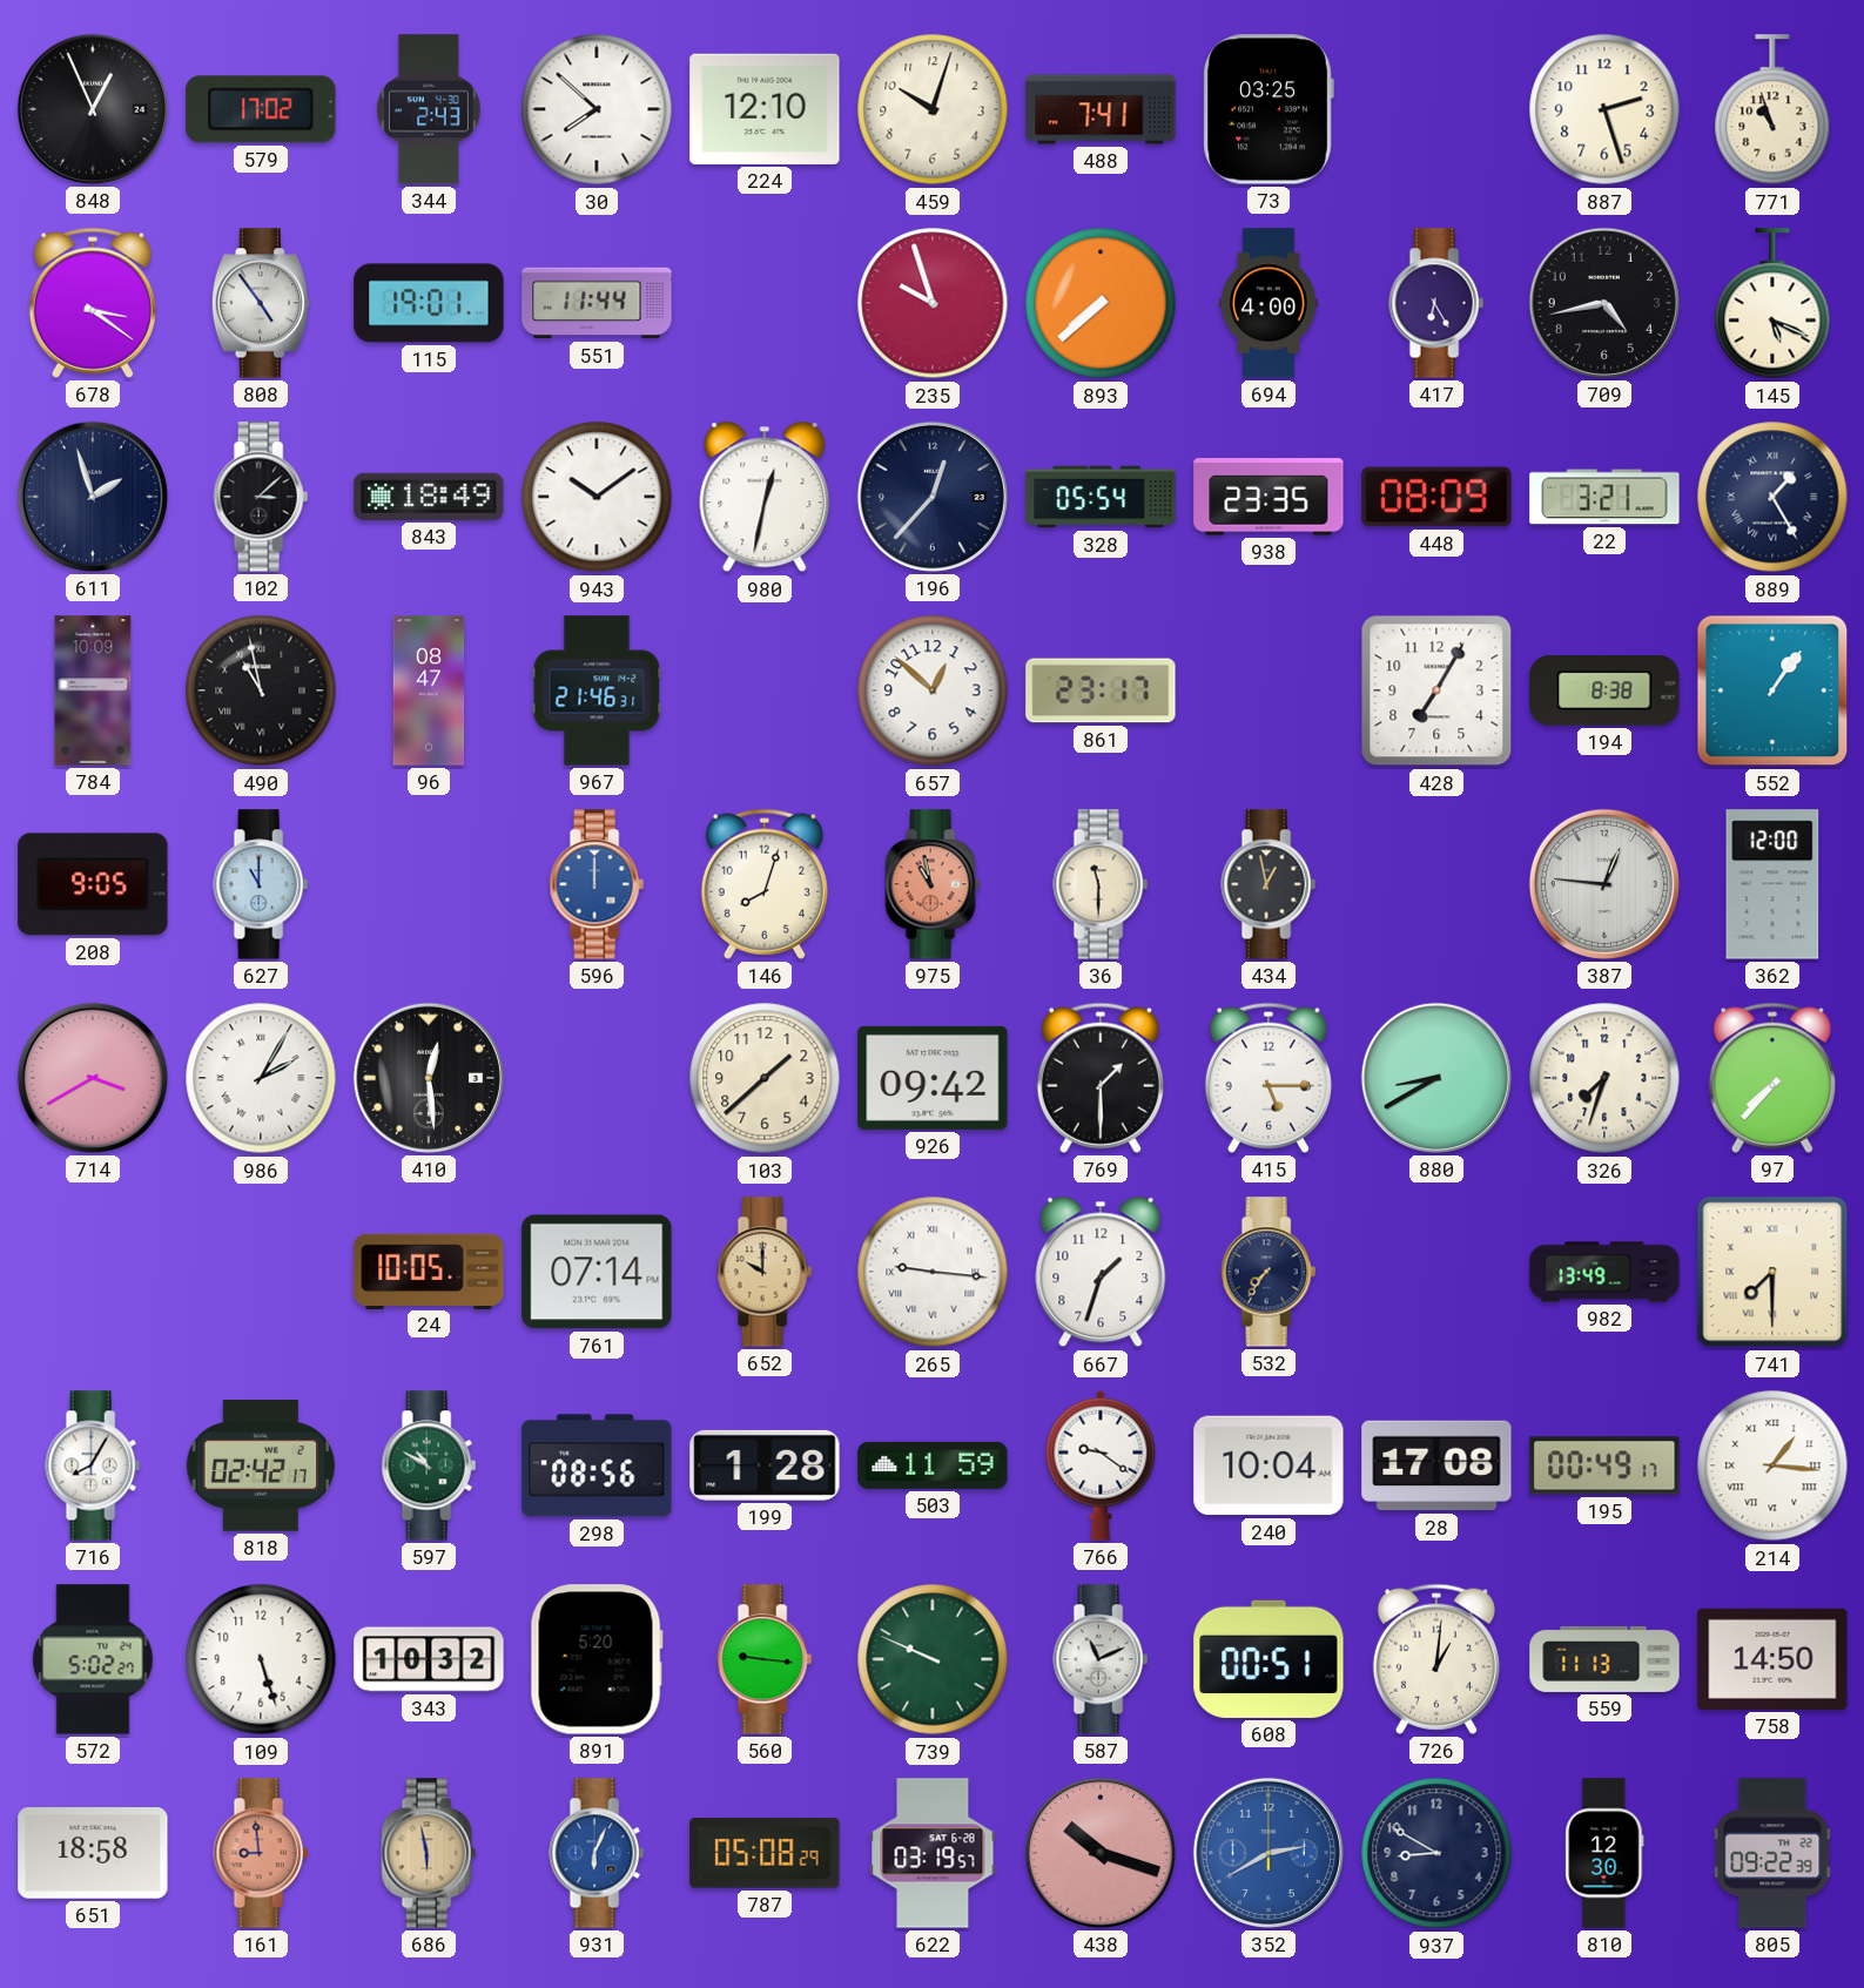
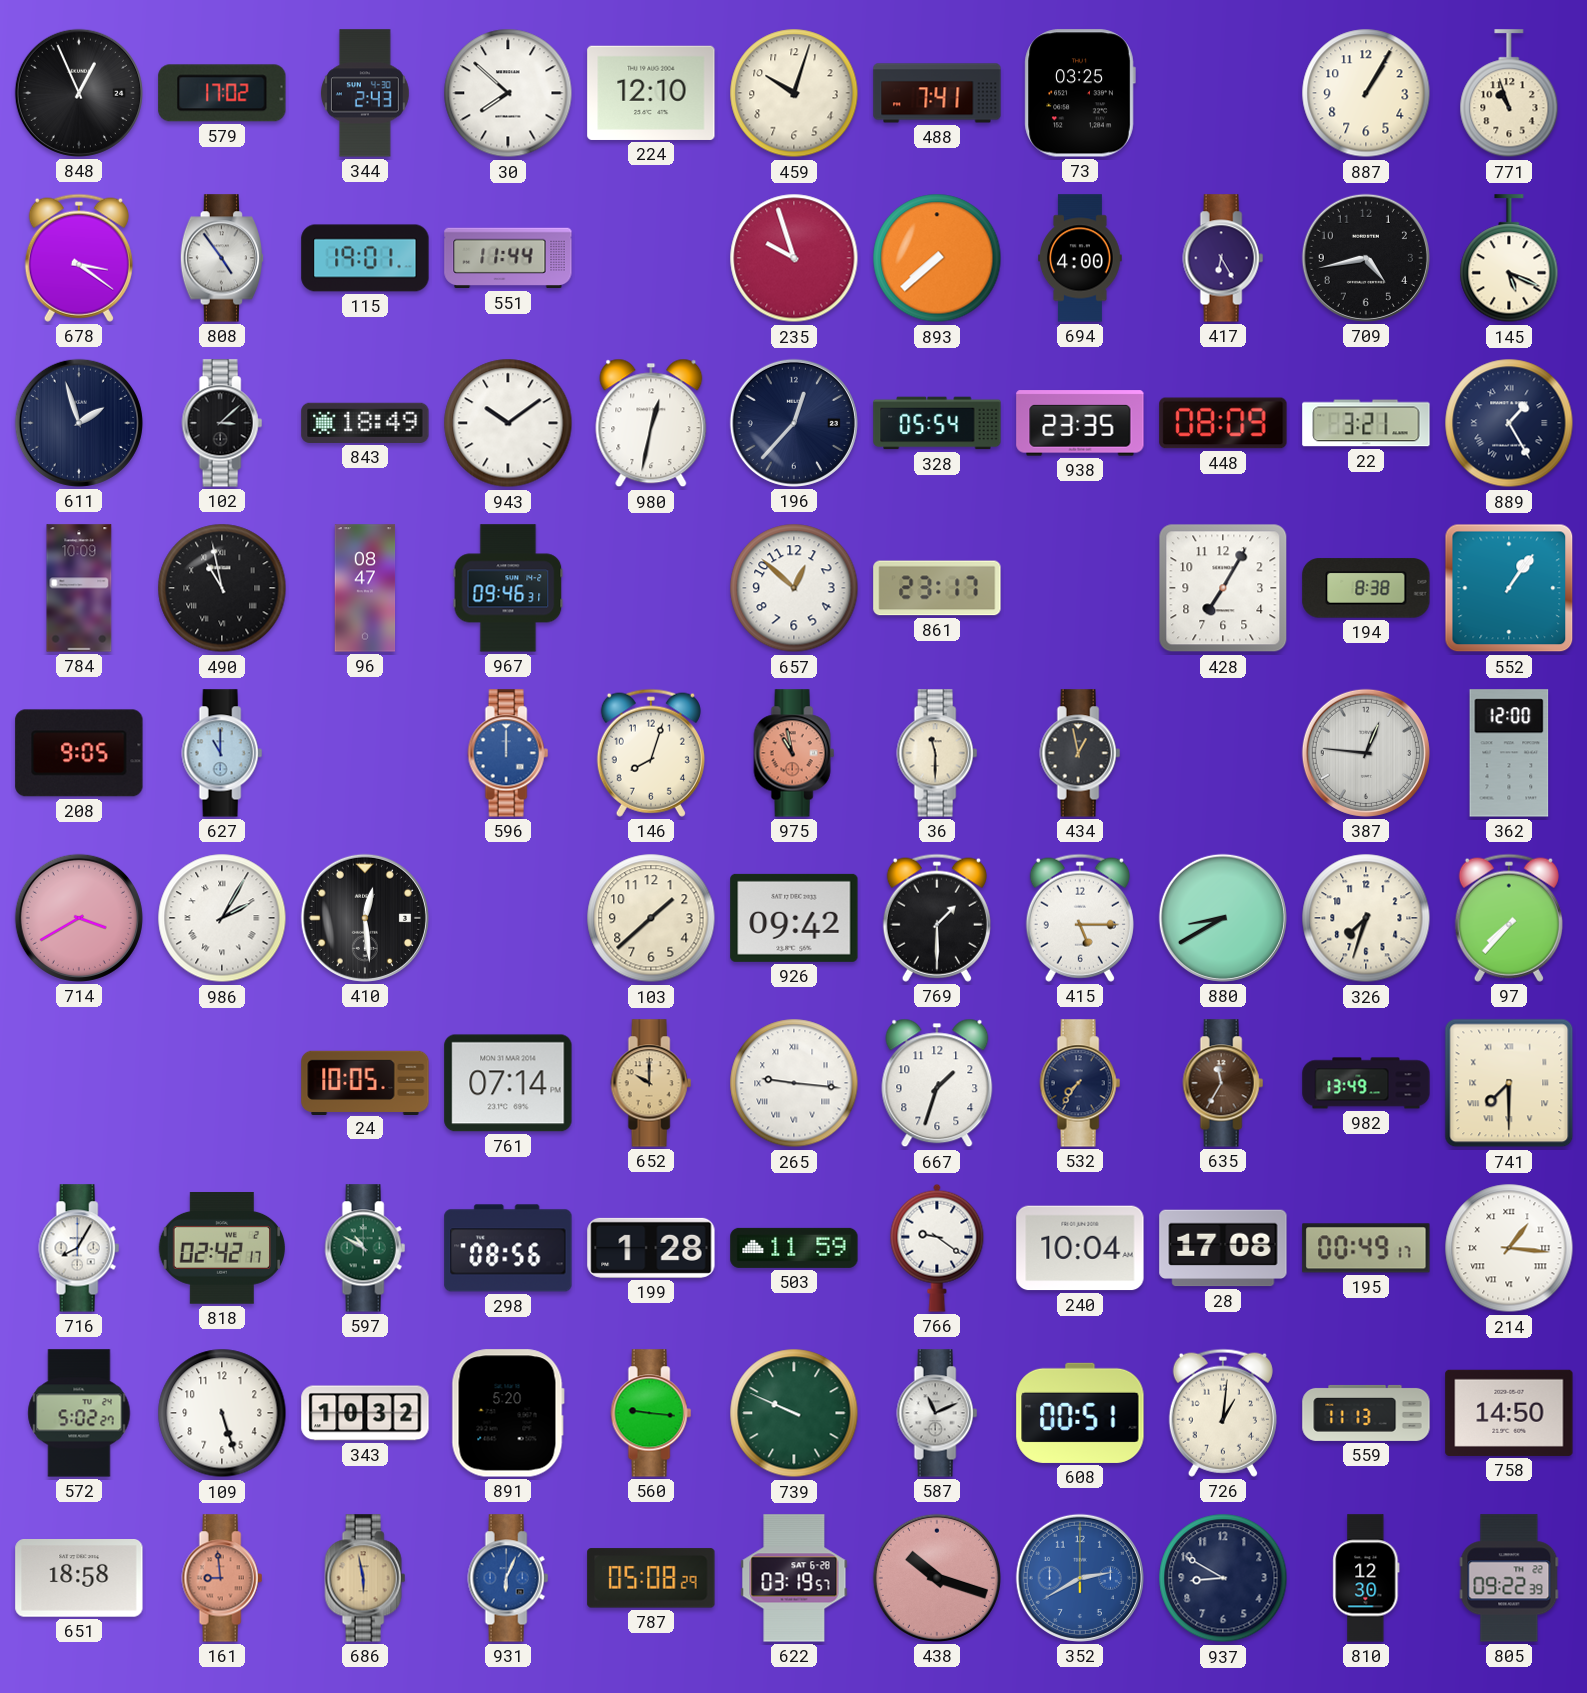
887: 2:27 -> 1:05
967: 21:46 -> 09:46
635: none -> 11:35
